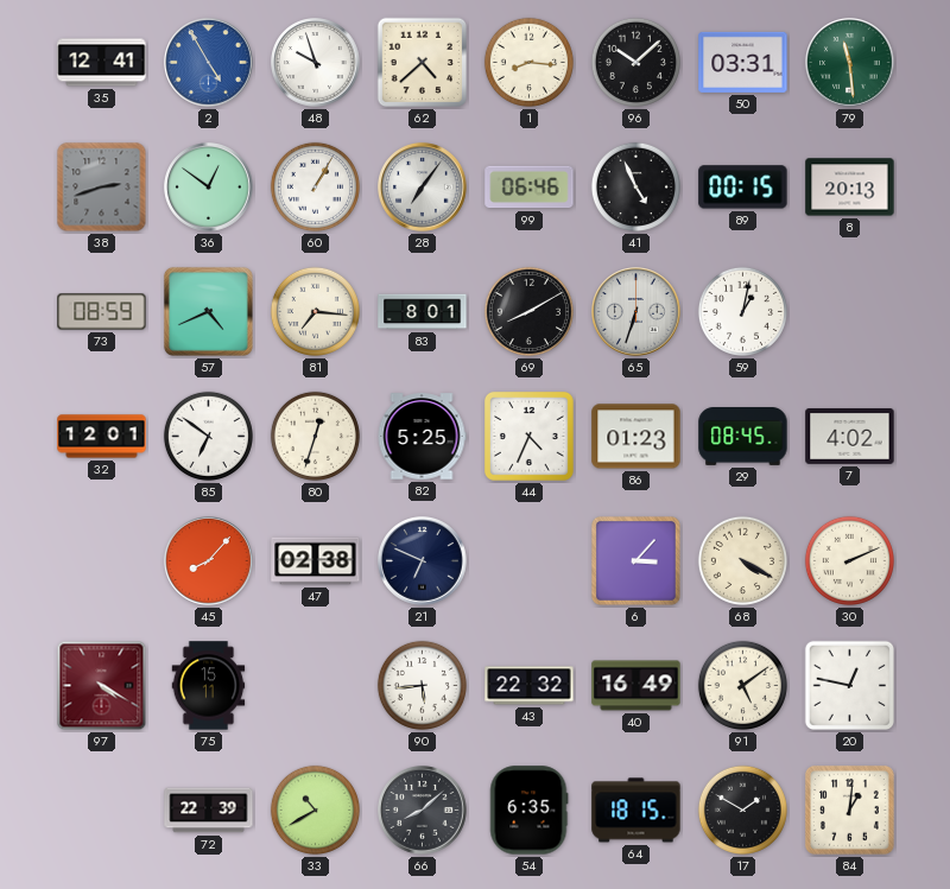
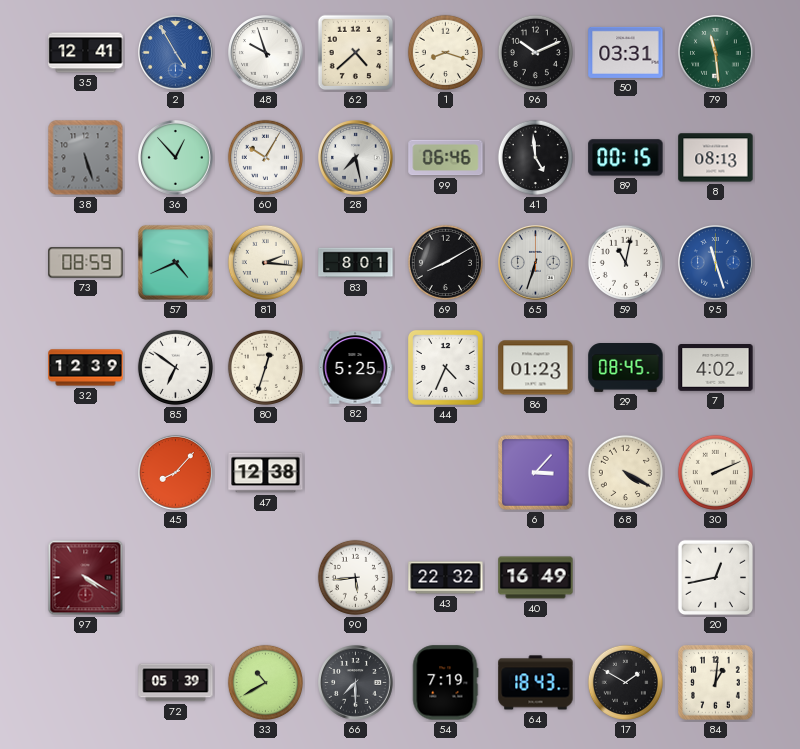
1: 8:16 -> 8:18
96: 10:08 -> 10:11
38: 2:42 -> 5:27
36: 12:51 -> 12:53
60: 1:05 -> 10:05
28: 7:06 -> 7:28
41: 4:56 -> 4:59
8: 20:13 -> 08:13
81: 7:16 -> 2:16
59: 1:02 -> 11:02
95: none -> 11:27
32: 12:01 -> 12:39
47: 02:38 -> 12:38
21: 6:49 -> none
75: 15:11 -> none
91: 5:09 -> none
20: 12:47 -> 12:43
72: 22:39 -> 05:39
66: 8:08 -> 7:30
54: 6:35 -> 7:19
64: 18:15 -> 18:43
